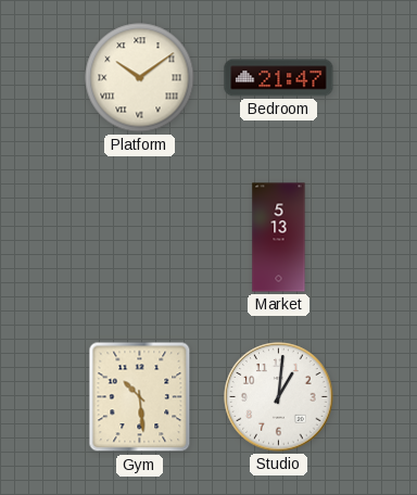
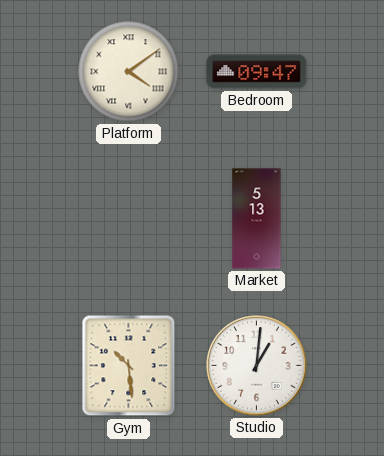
Platform: 10:09 -> 4:09
Bedroom: 21:47 -> 09:47
